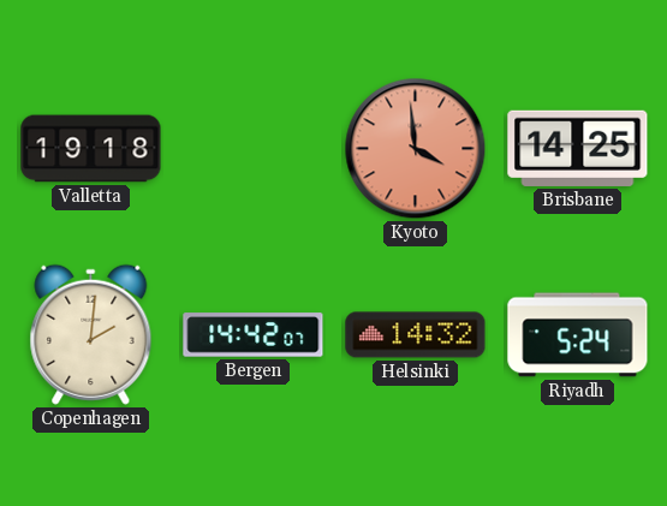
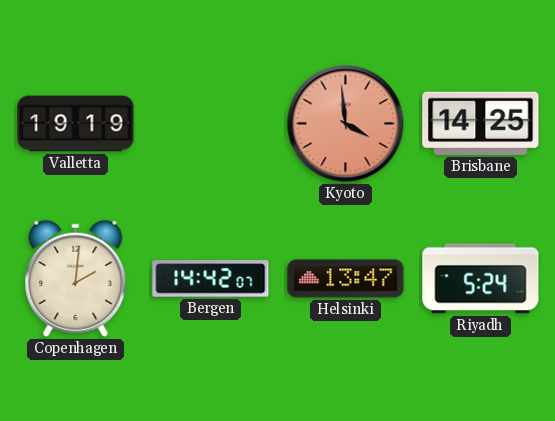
Valletta: 19:18 -> 19:19
Helsinki: 14:32 -> 13:47
